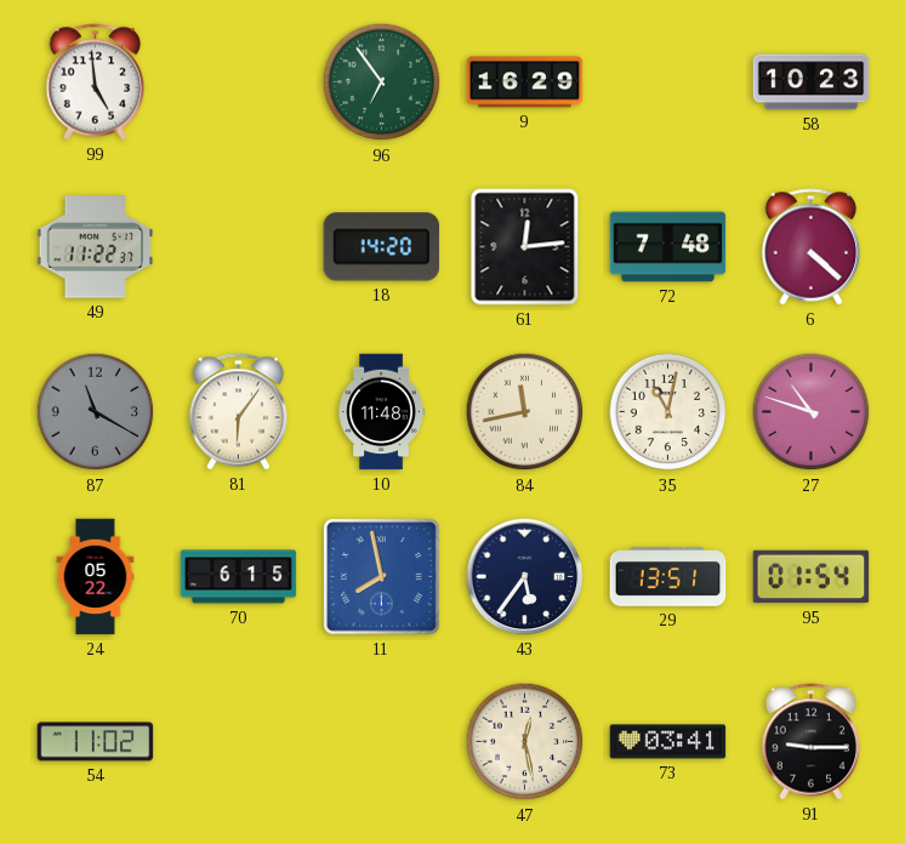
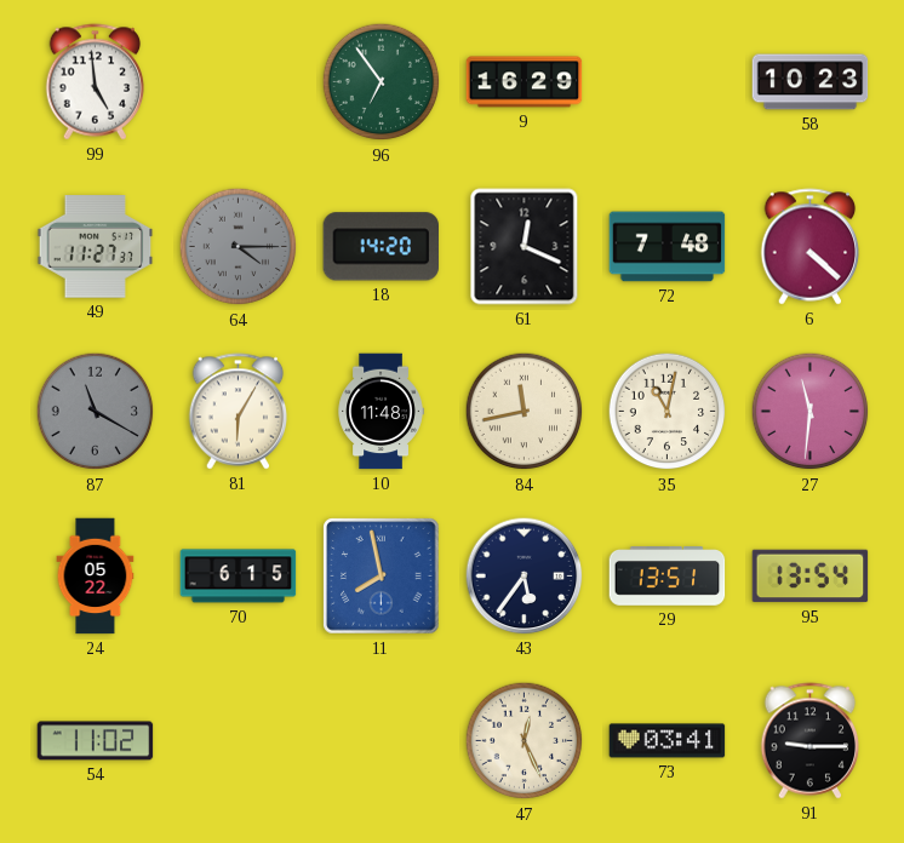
49: 11:22 -> 11:27
64: none -> 4:15
61: 12:14 -> 12:19
81: 6:06 -> 6:05
27: 10:48 -> 11:31
95: 01:54 -> 13:54
47: 12:28 -> 12:26
